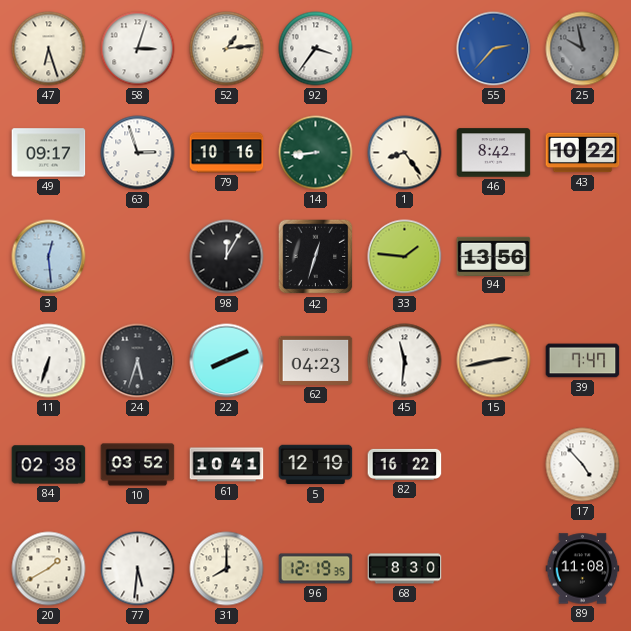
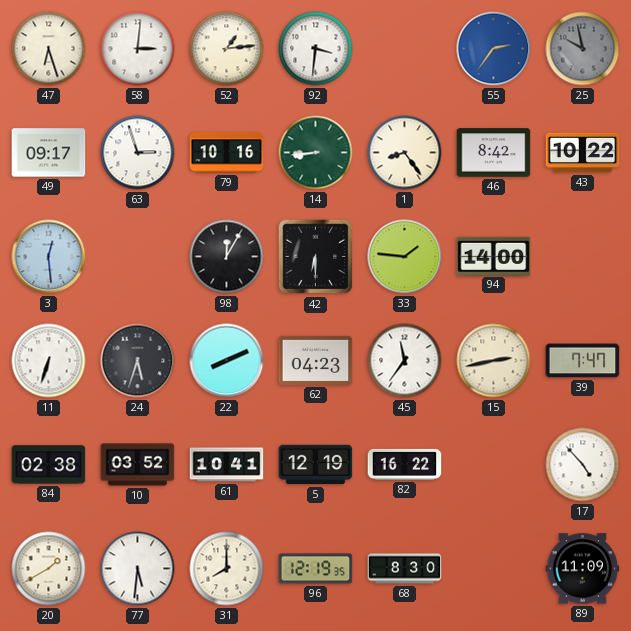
58: 3:03 -> 3:01
92: 3:36 -> 3:31
55: 2:37 -> 2:36
42: 12:33 -> 6:30
94: 13:56 -> 14:00
45: 11:31 -> 11:36
89: 11:08 -> 11:09
